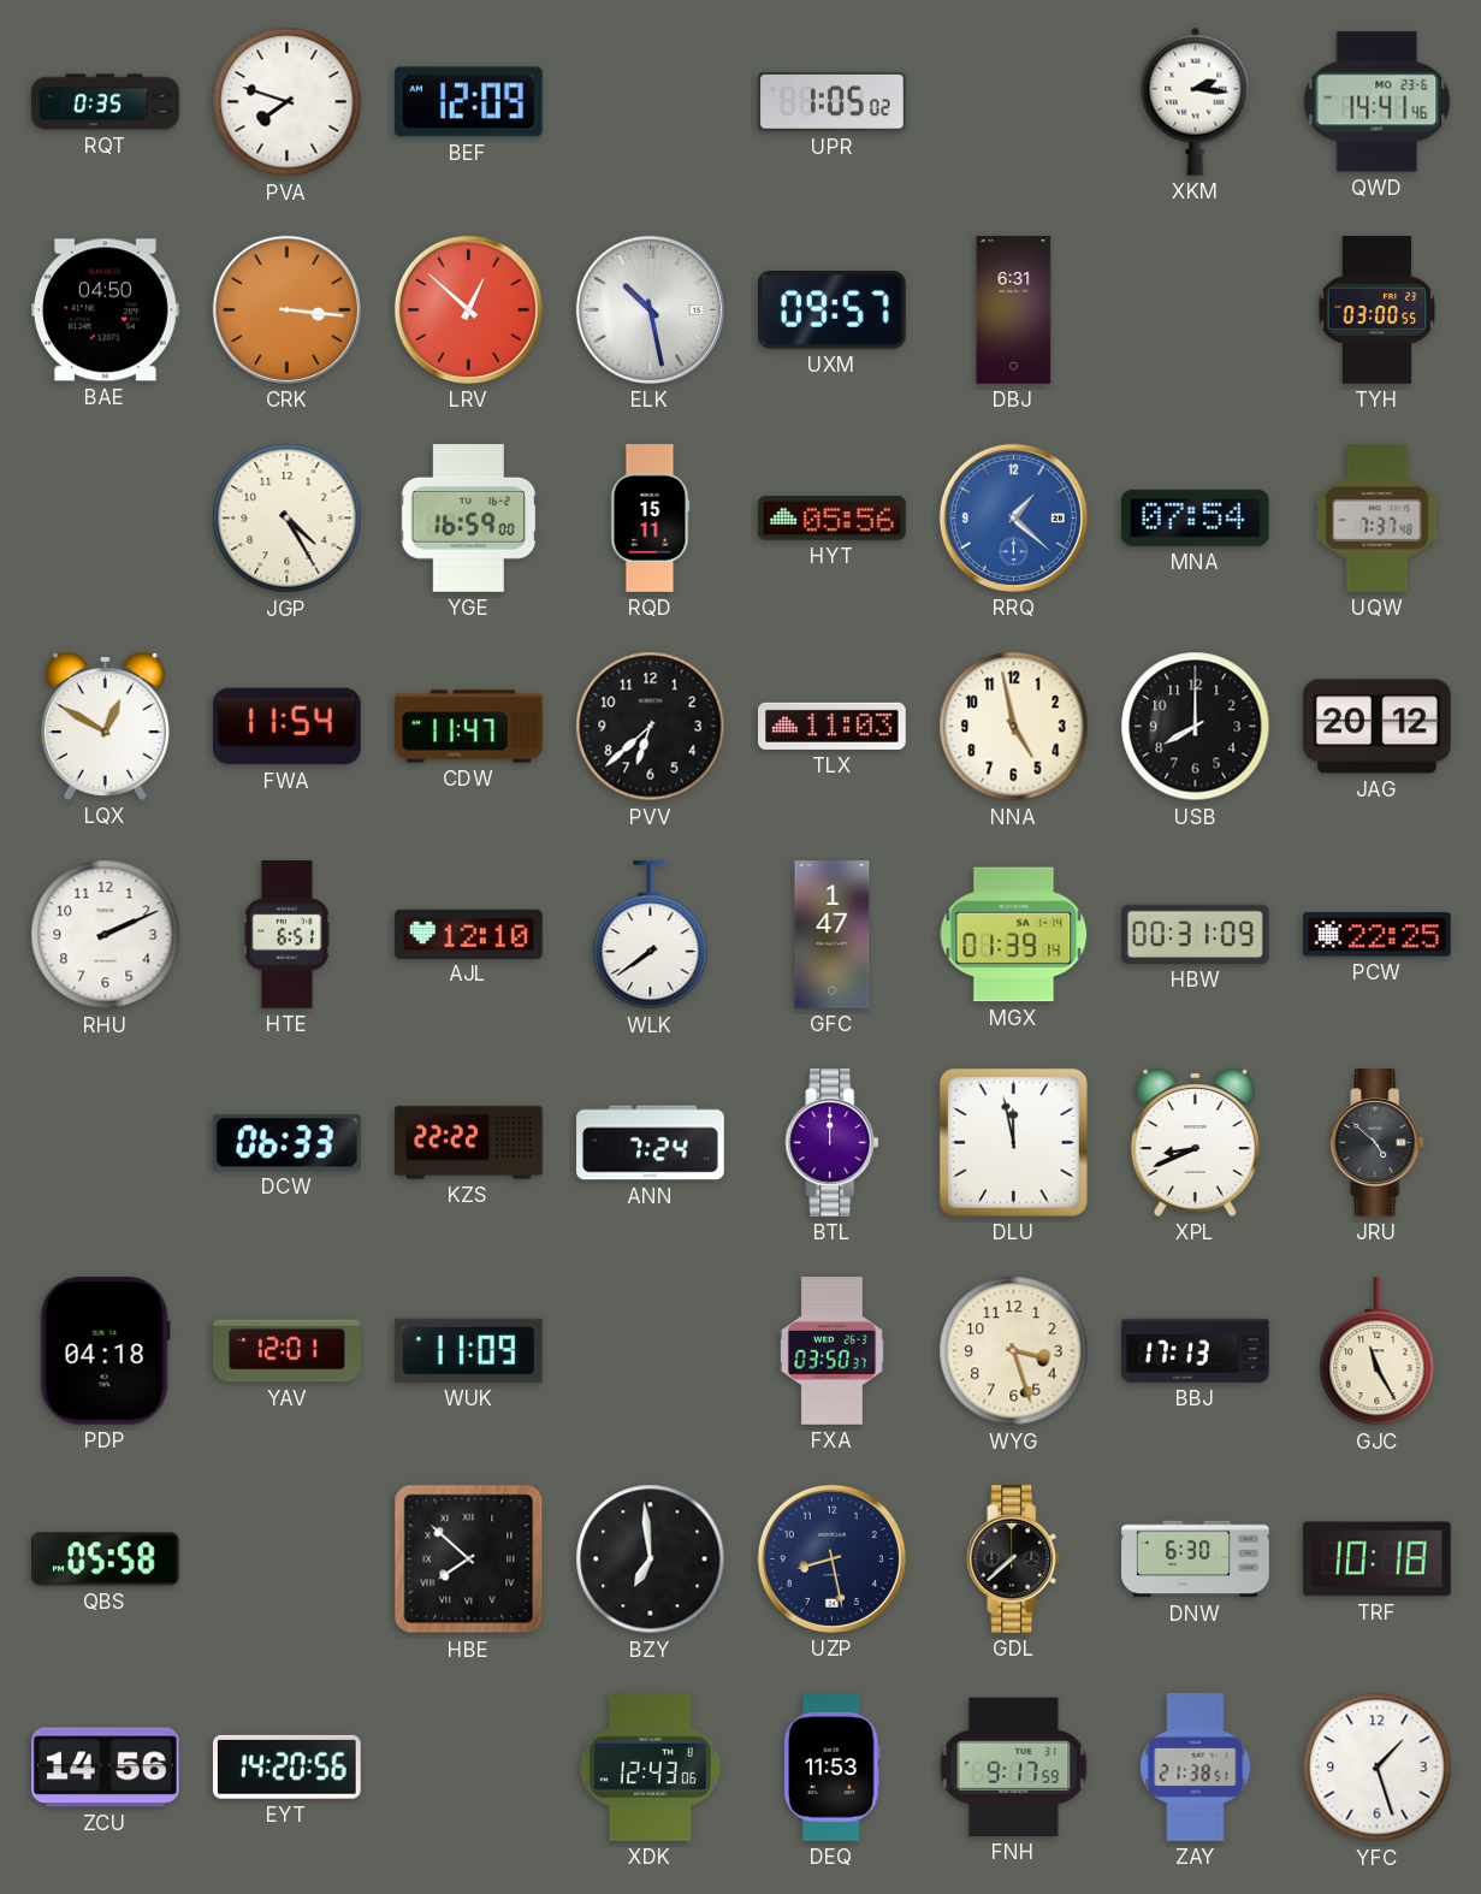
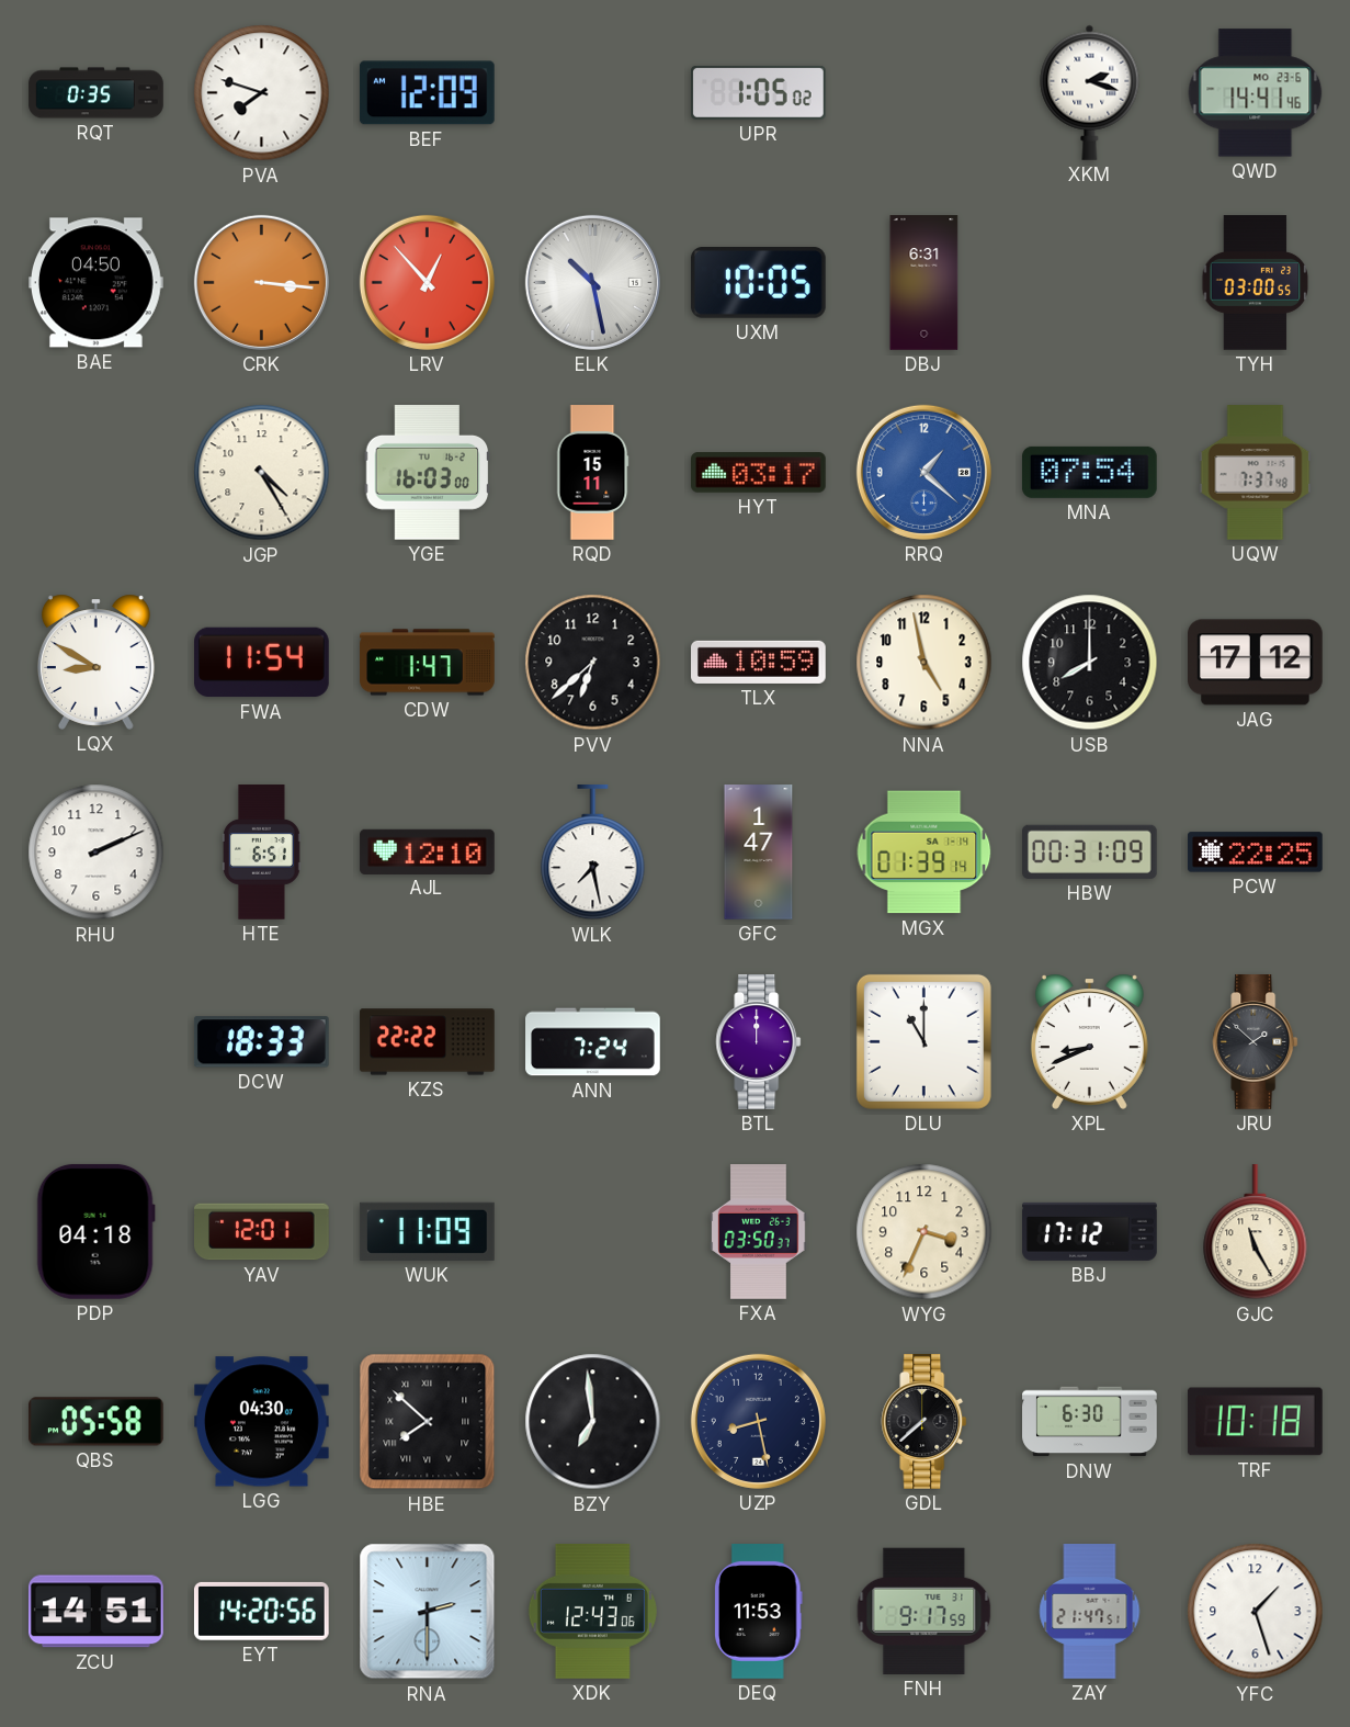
XKM: 2:16 -> 2:18
LRV: 12:52 -> 12:53
UXM: 09:57 -> 10:05
YGE: 16:59 -> 16:03
HYT: 05:56 -> 03:17
LQX: 12:50 -> 8:50
CDW: 11:47 -> 1:47
TLX: 11:03 -> 10:59
JAG: 20:12 -> 17:12
WLK: 7:39 -> 7:28
DCW: 06:33 -> 18:33
DLU: 11:58 -> 11:00
JRU: 4:52 -> 1:52
WYG: 3:27 -> 3:34
BBJ: 17:13 -> 17:12
LGG: none -> 04:30
ZCU: 14:56 -> 14:51
RNA: none -> 2:30
ZAY: 21:38 -> 21:47
